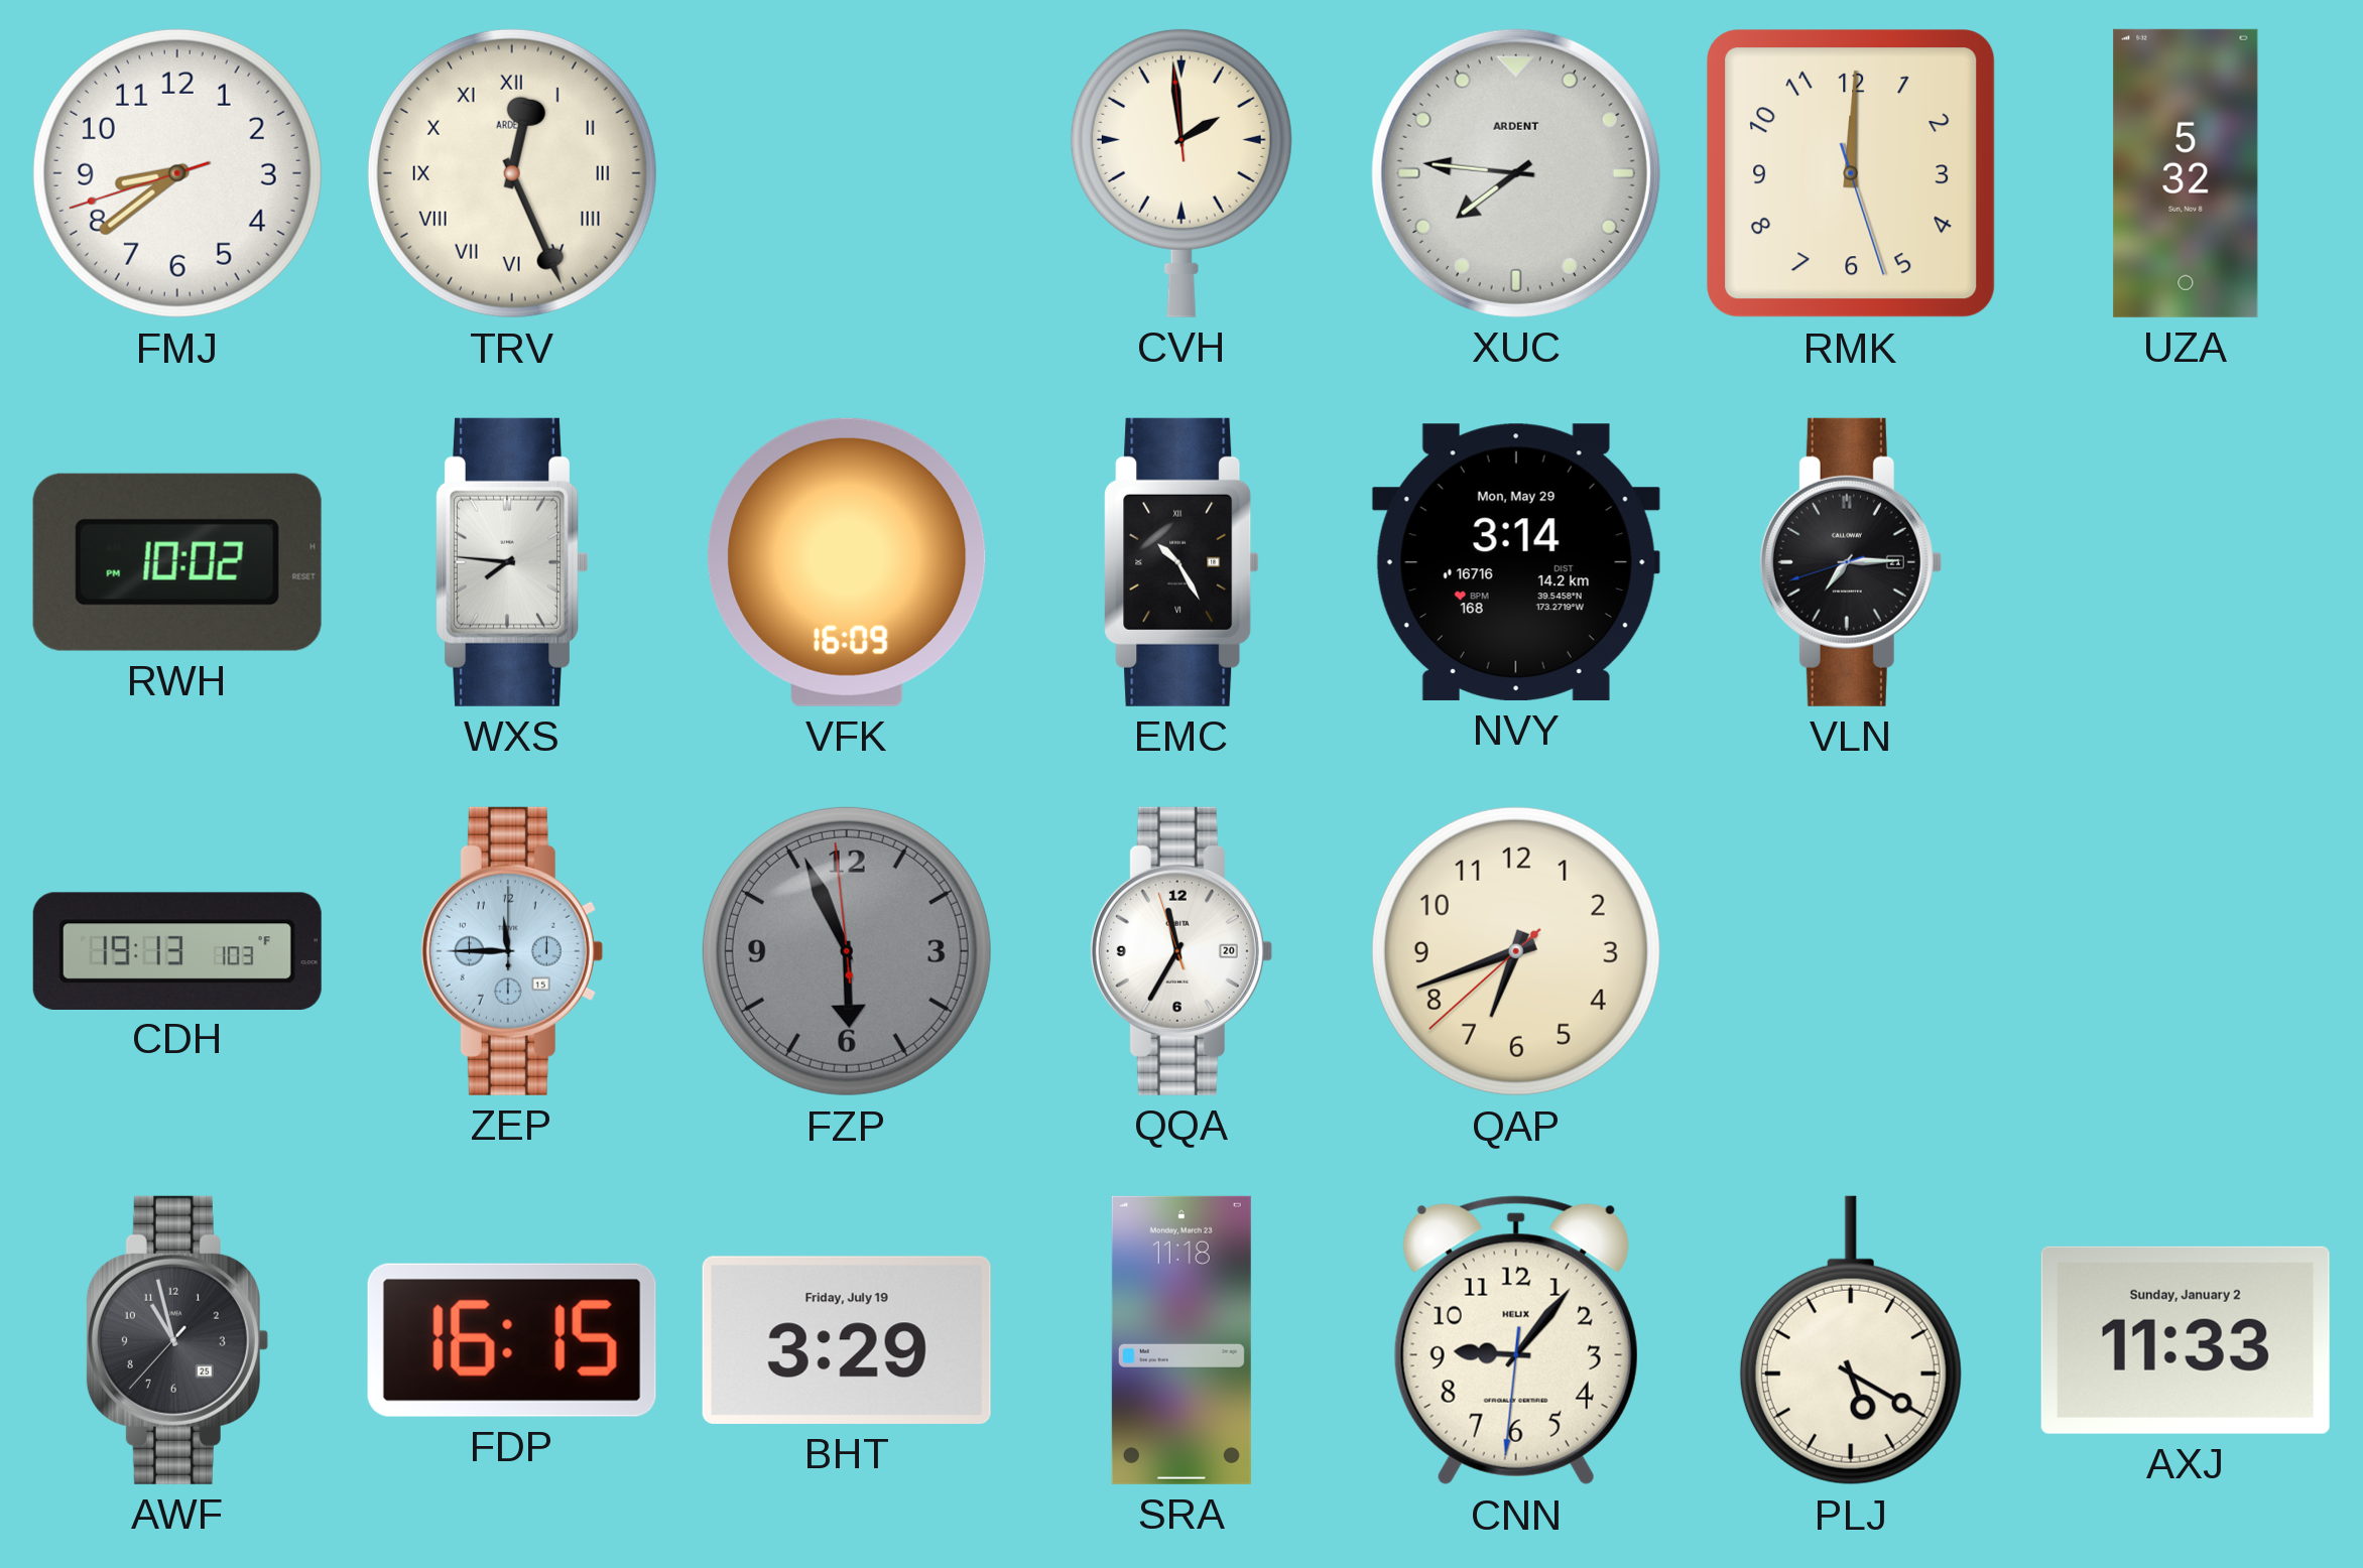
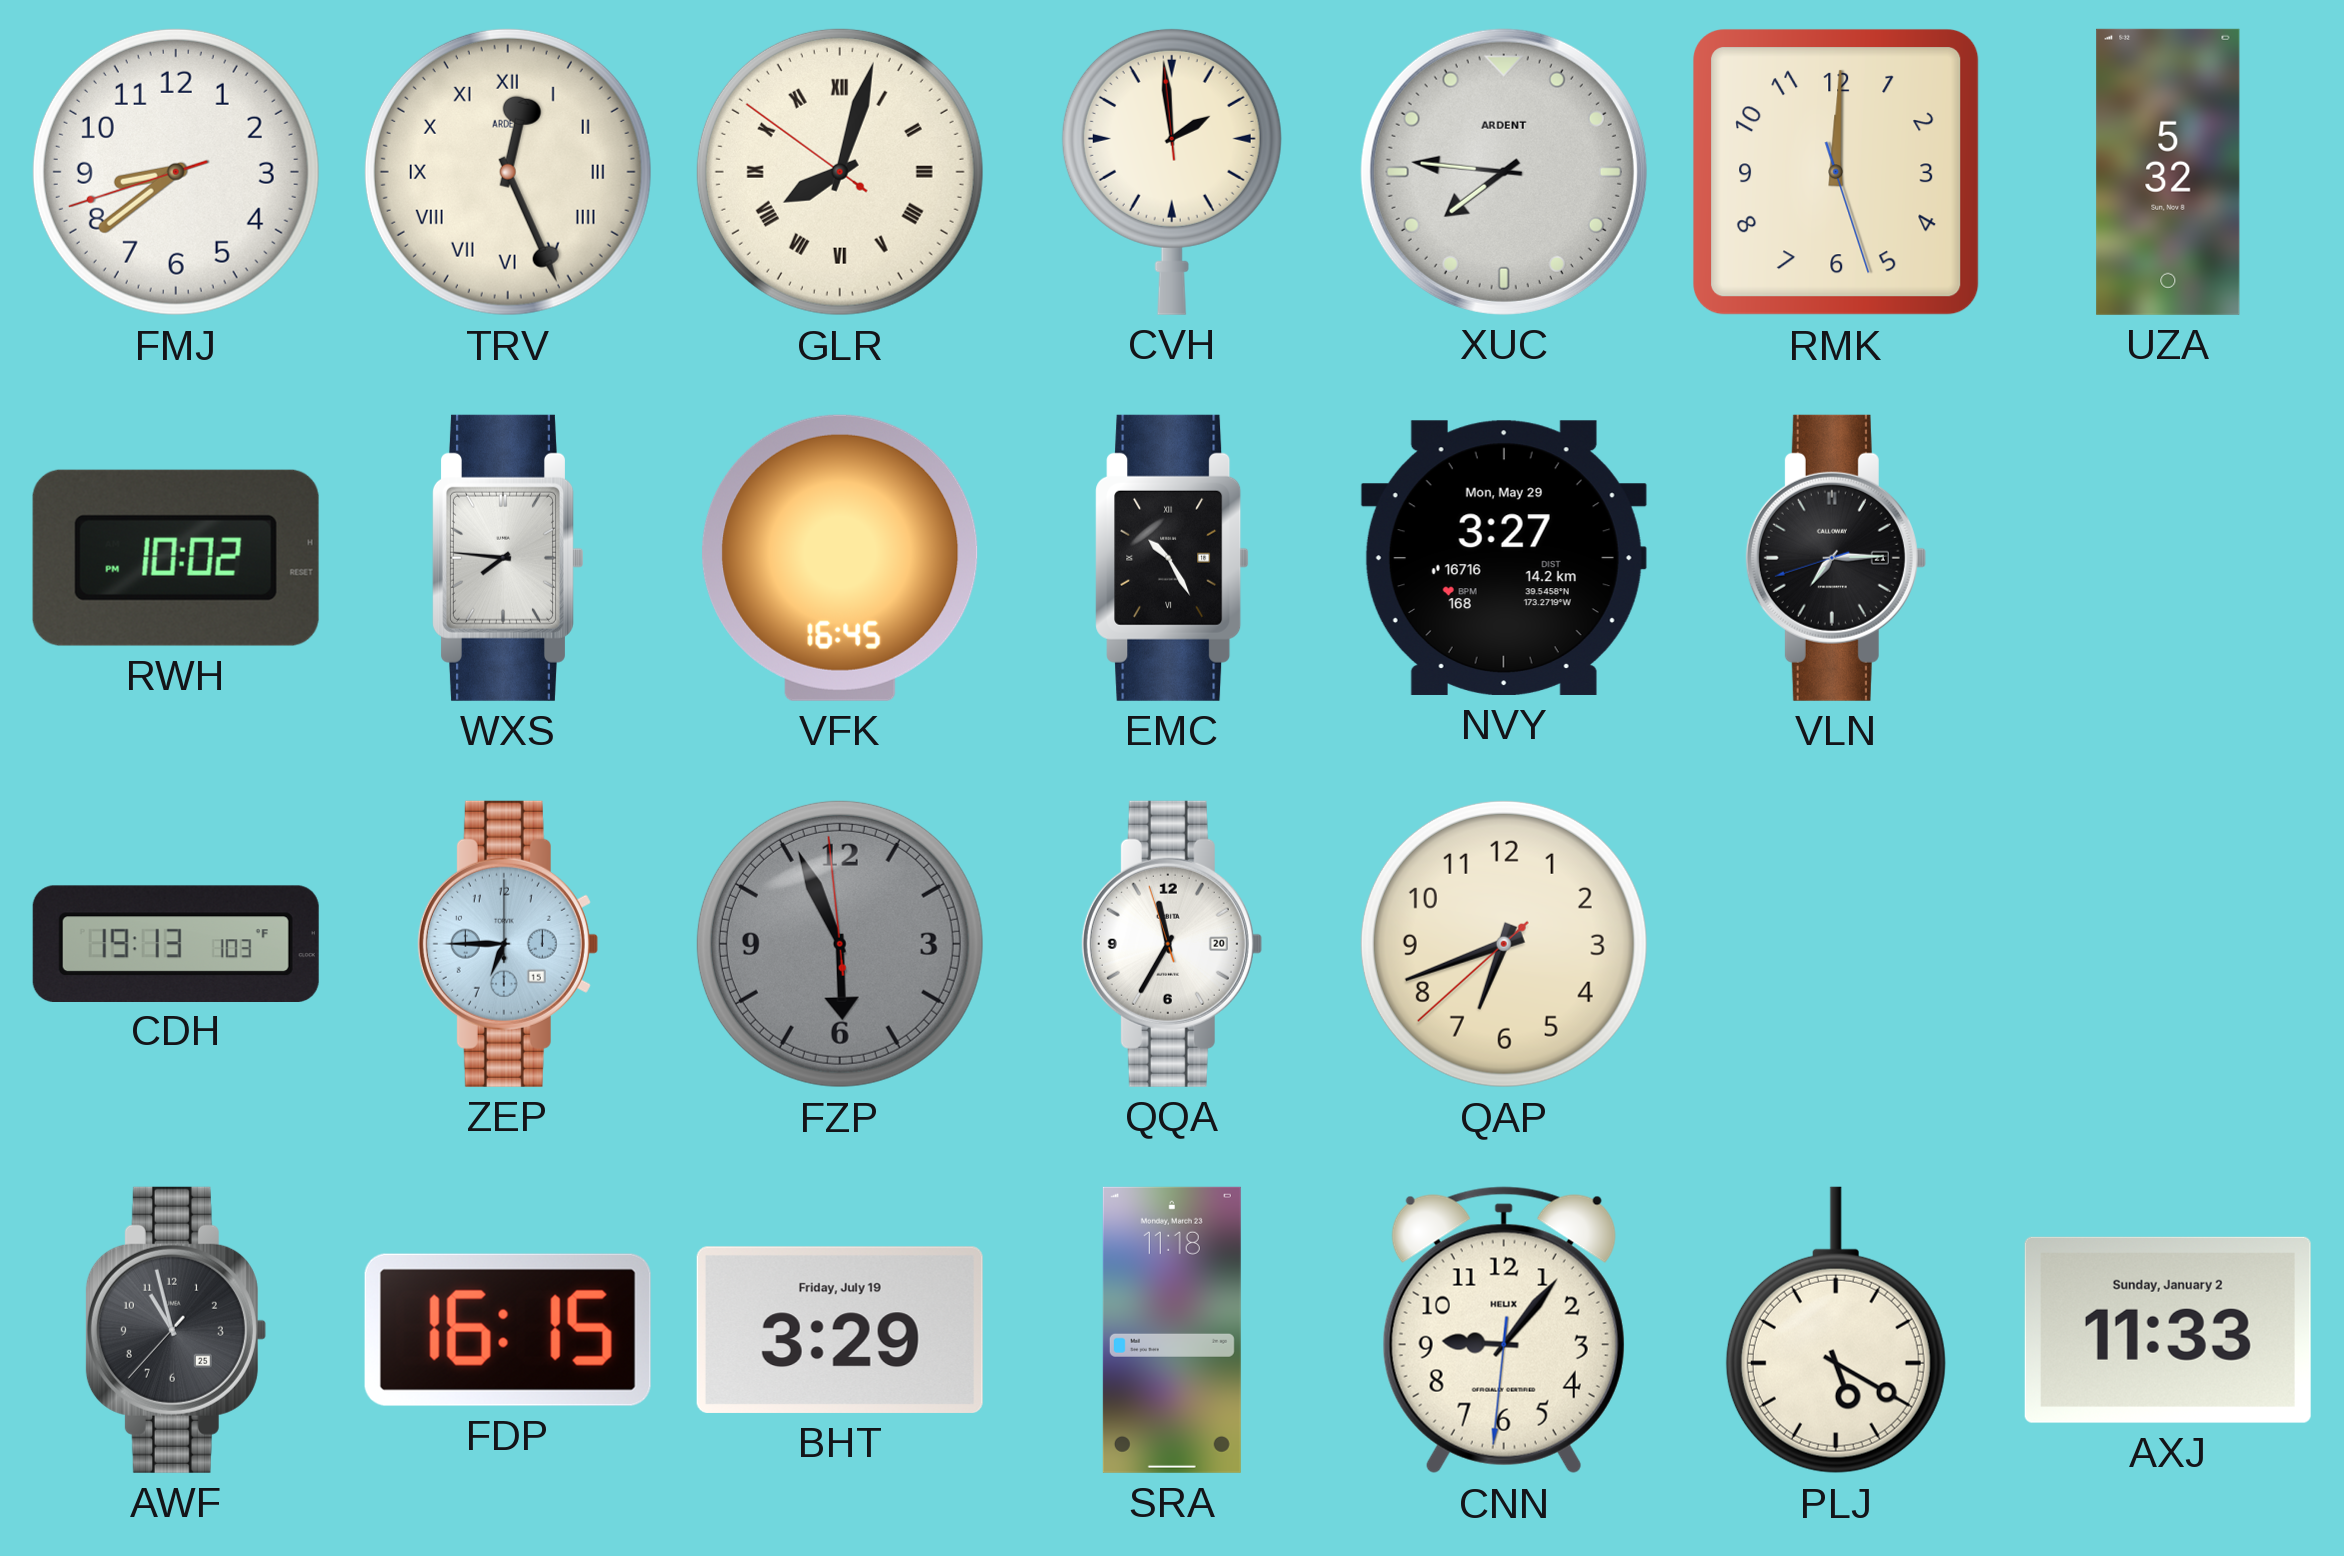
GLR: none -> 8:02
VFK: 16:09 -> 16:45
NVY: 3:14 -> 3:27
ZEP: 11:45 -> 6:45
